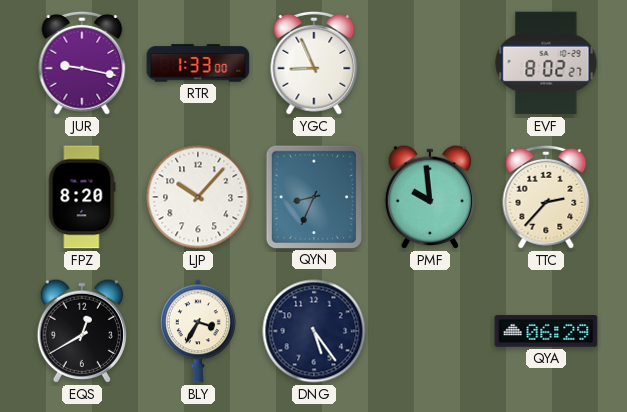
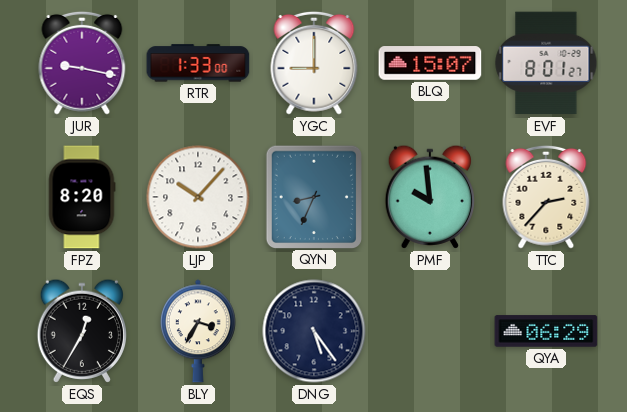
YGC: 8:56 -> 9:00
BLQ: none -> 15:07
EVF: 8:02 -> 8:01
EQS: 12:40 -> 12:35
